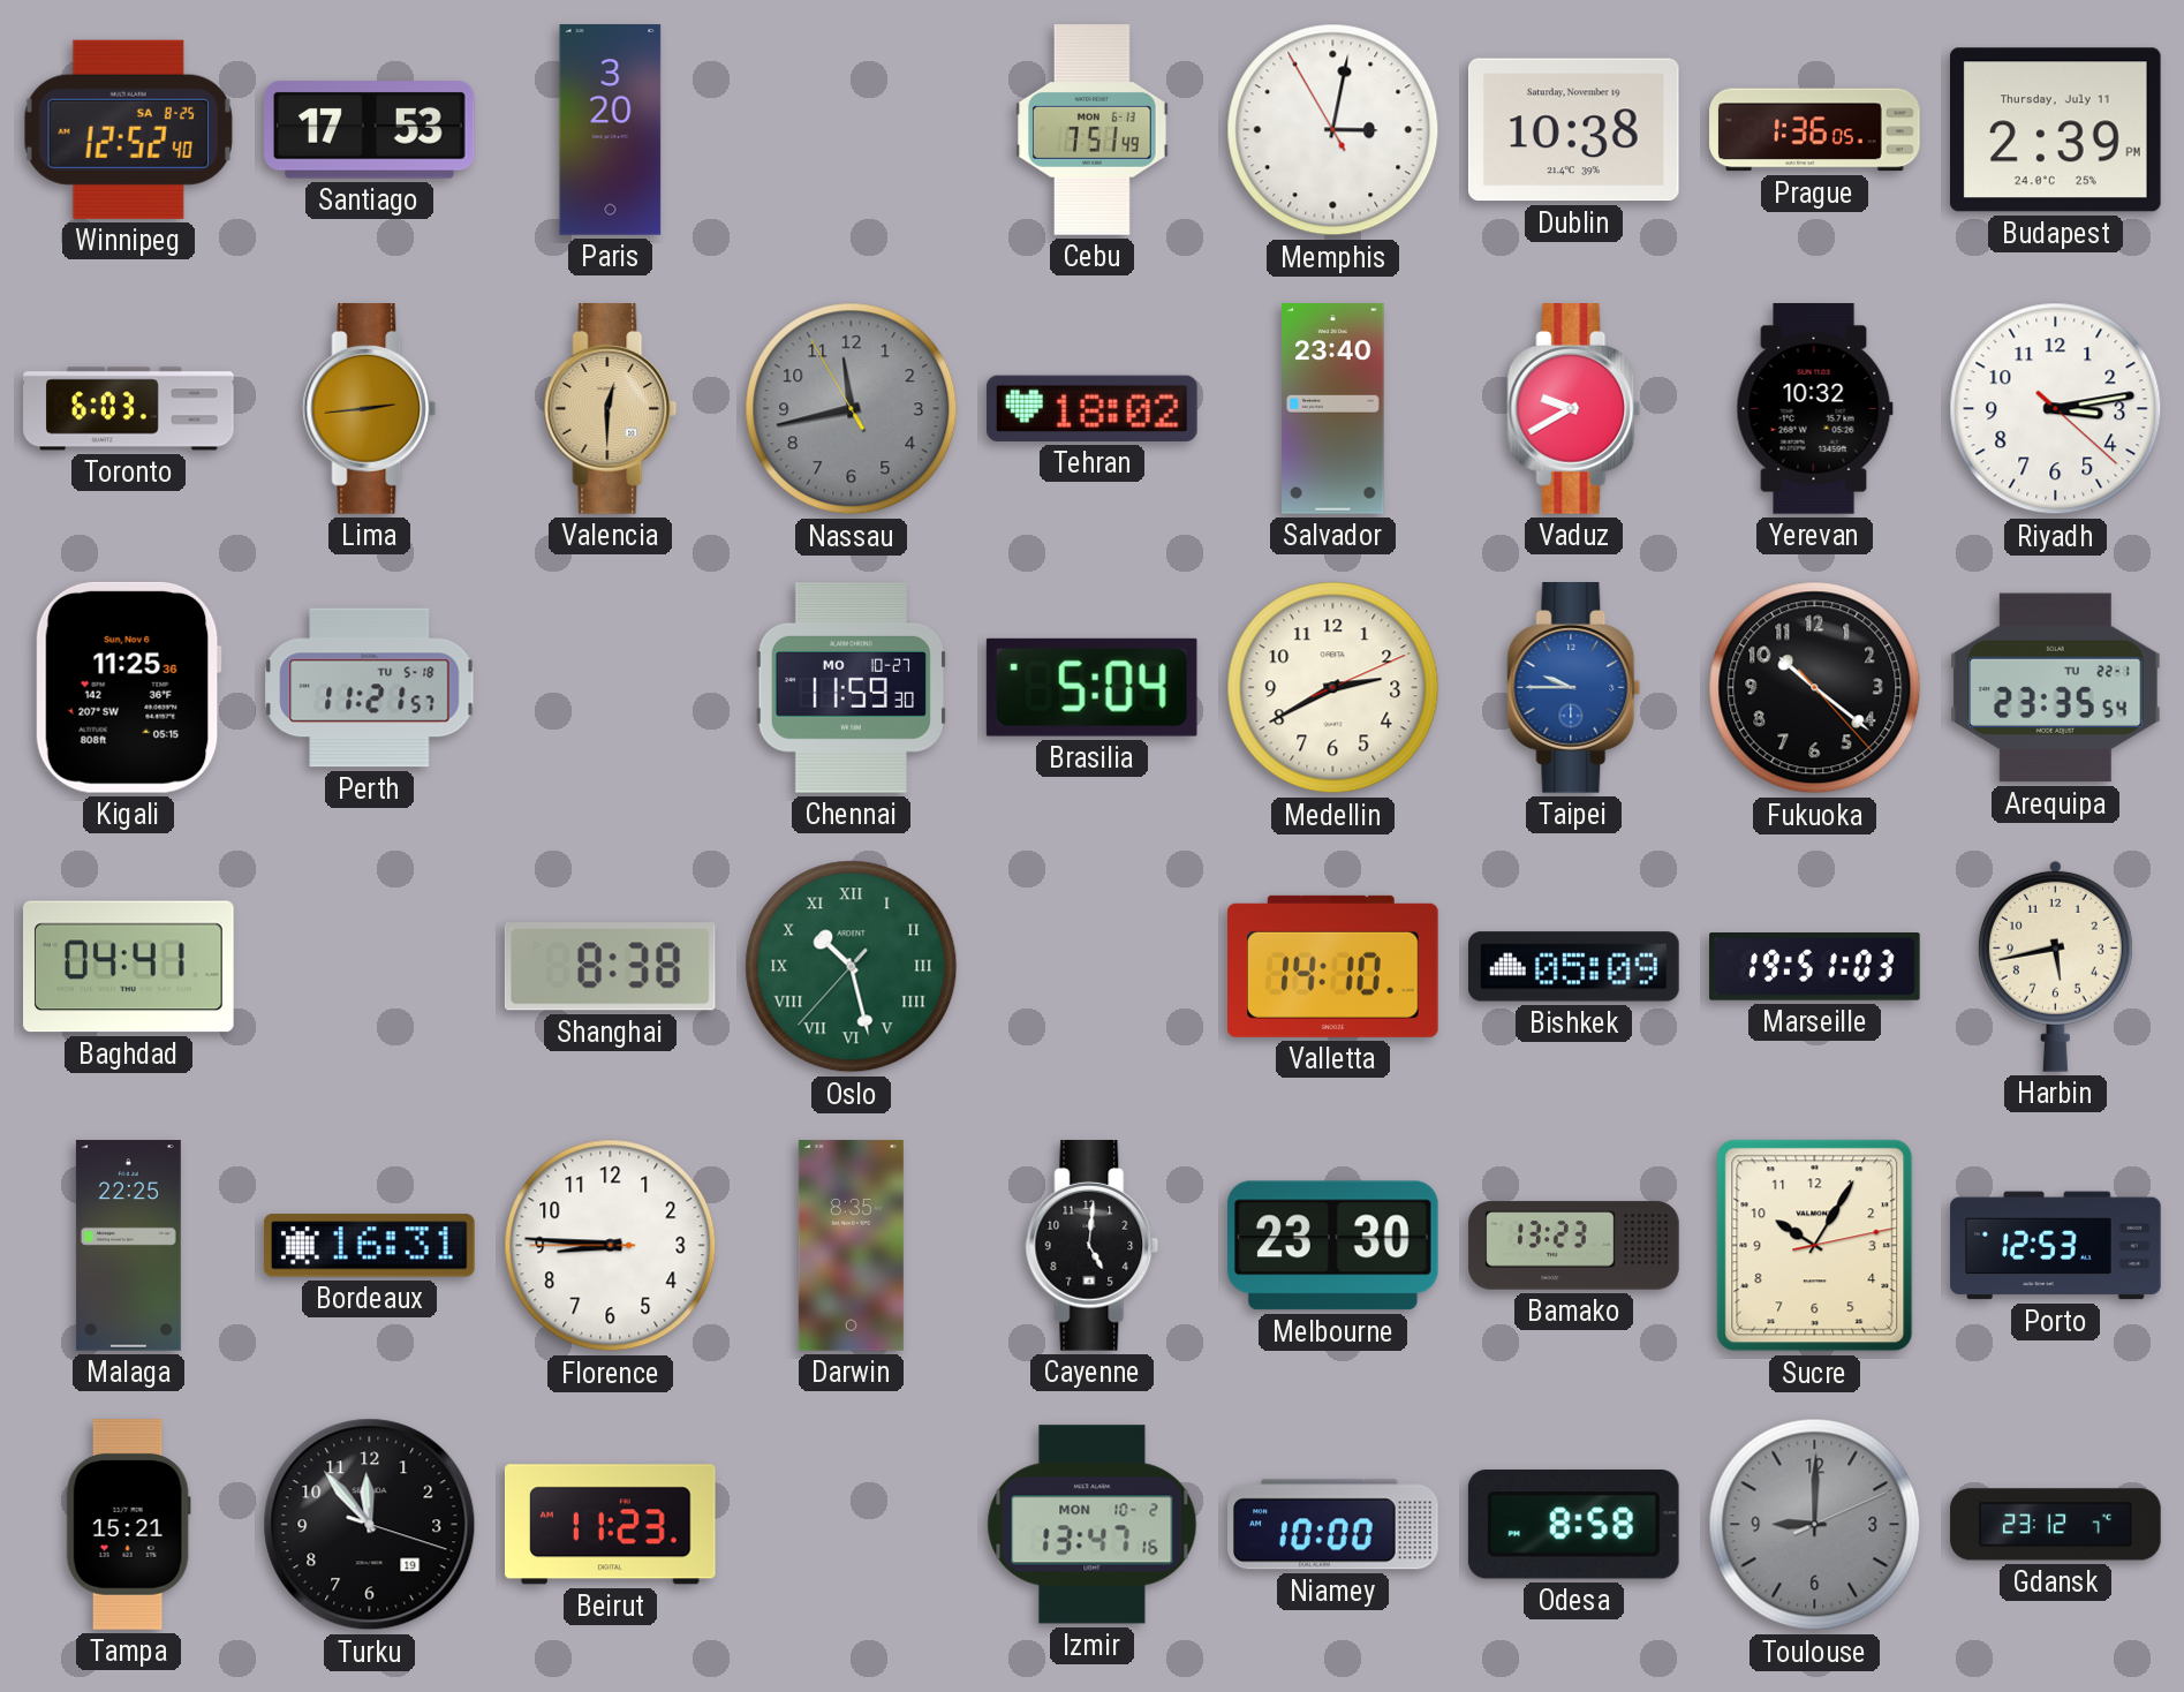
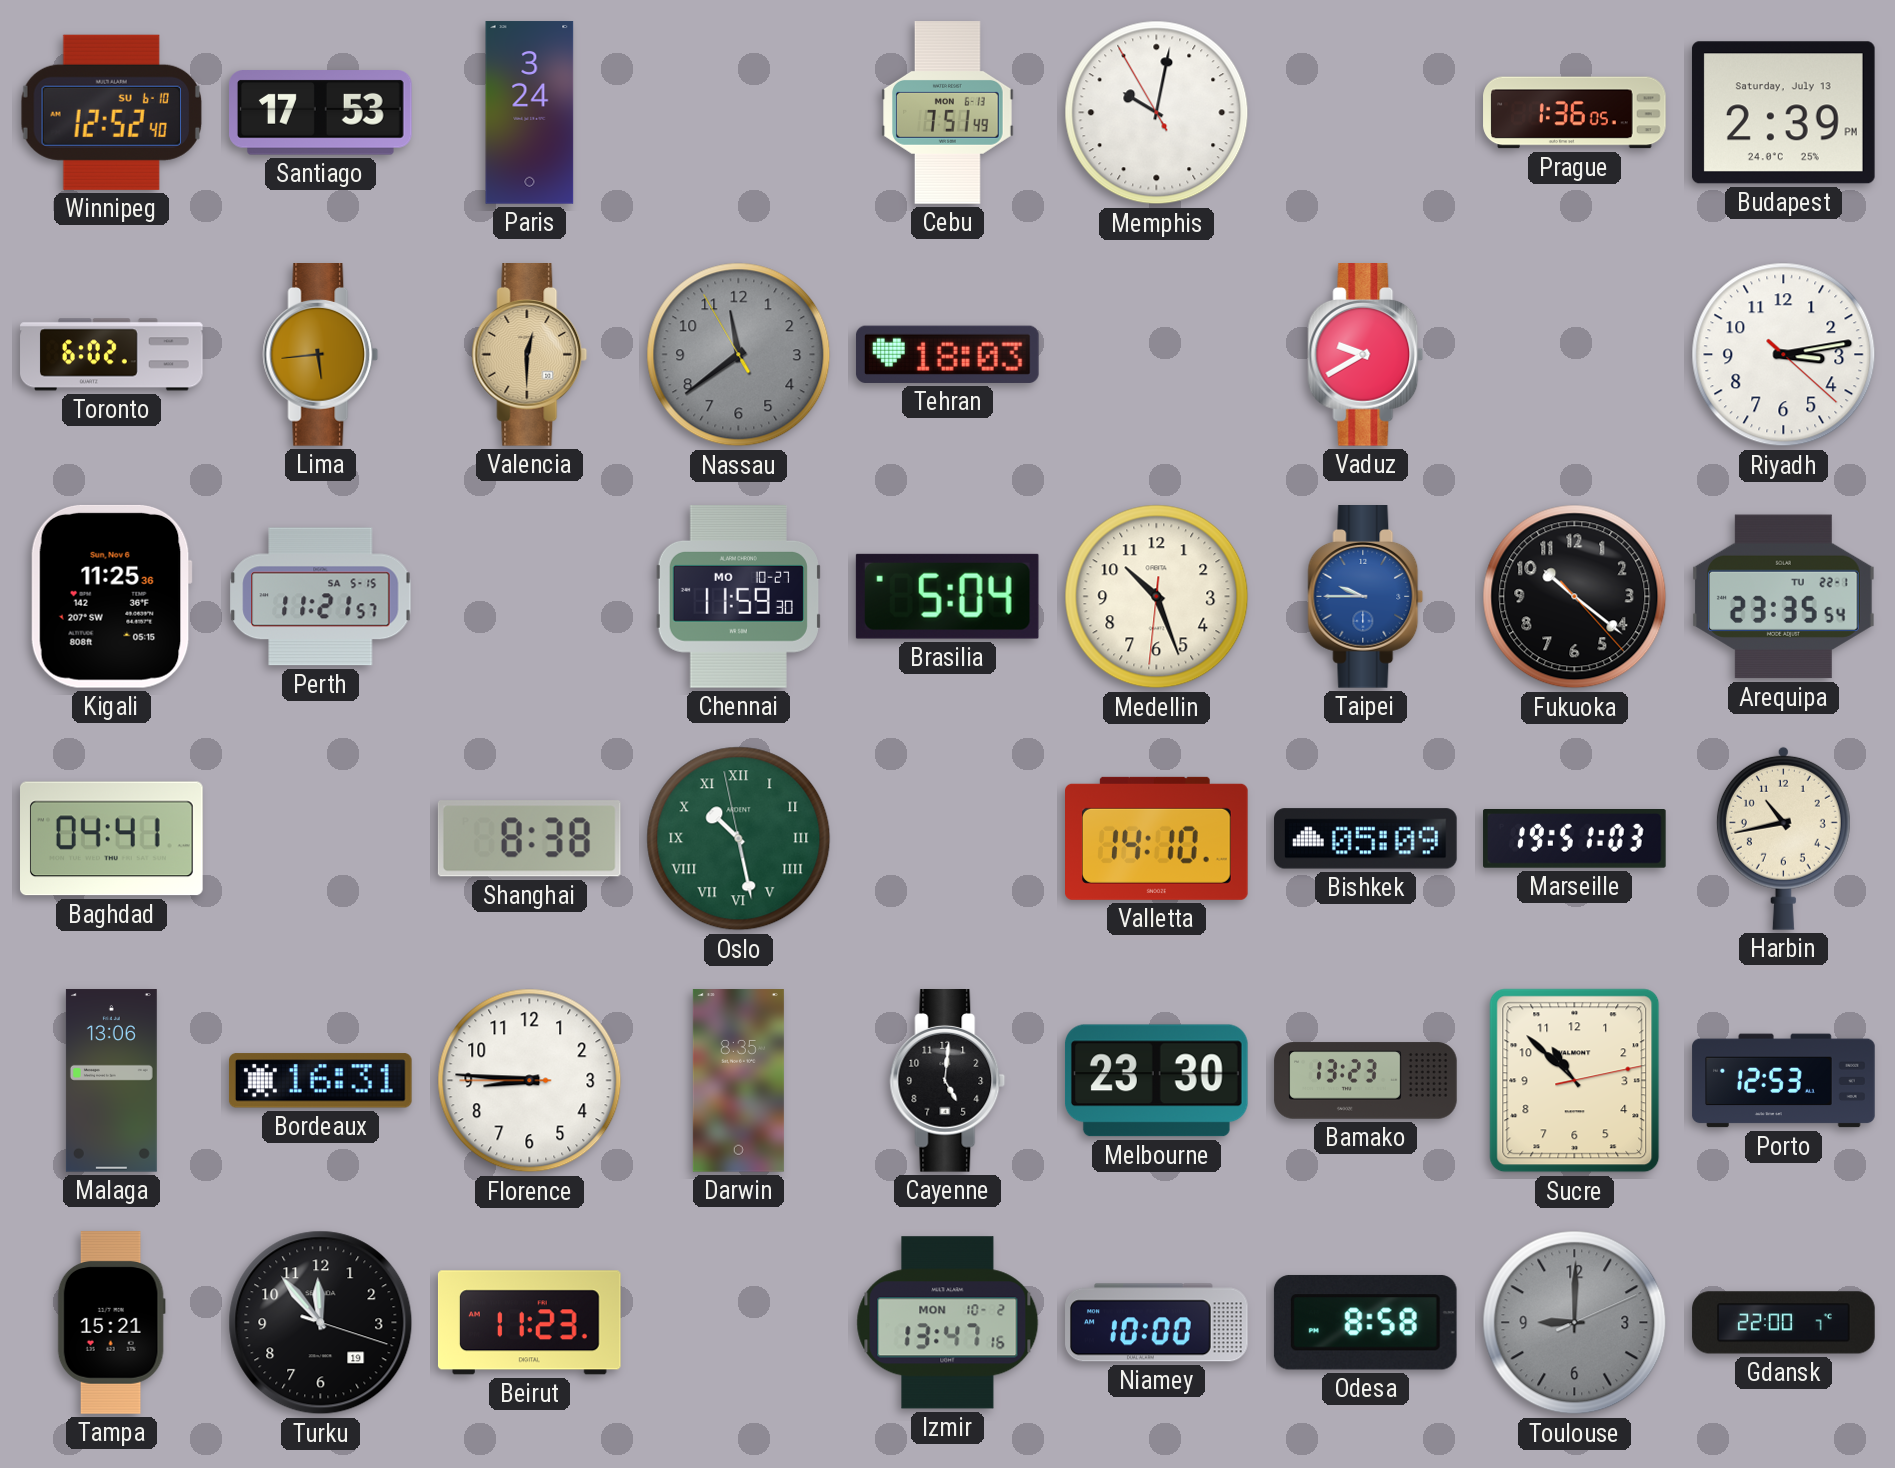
Winnipeg date: SA 8-25 -> SU 6-10
Paris: 3:20 -> 3:24
Memphis: 3:01 -> 10:01
Dublin: 10:38 -> none
Budapest date: Thursday, July 11 -> Saturday, July 13
Toronto: 6:03 -> 6:02
Lima: 2:44 -> 5:44
Nassau: 11:42 -> 11:38
Tehran: 18:02 -> 18:03
Salvador: 23:40 -> none
Yerevan: 10:32 -> none
Perth date: TU 5-18 -> SA 5-15
Medellin: 2:40 -> 10:26
Oslo: 10:27:37 -> 10:27:58
Harbin: 5:43 -> 10:43
Malaga: 22:25 -> 13:06
Sucre: 10:05 -> 10:52
Gdansk: 23:12 -> 22:00
